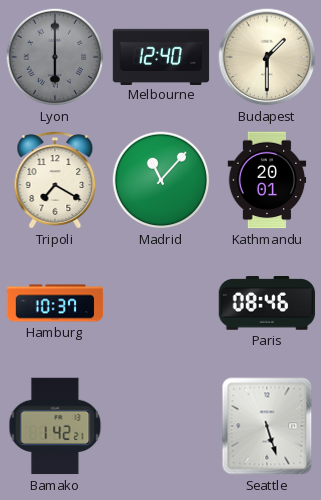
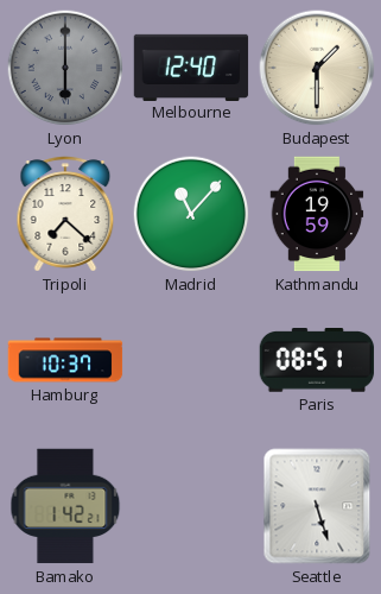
Tripoli: 7:20 -> 7:22
Kathmandu: 20:01 -> 19:59
Paris: 08:46 -> 08:51
